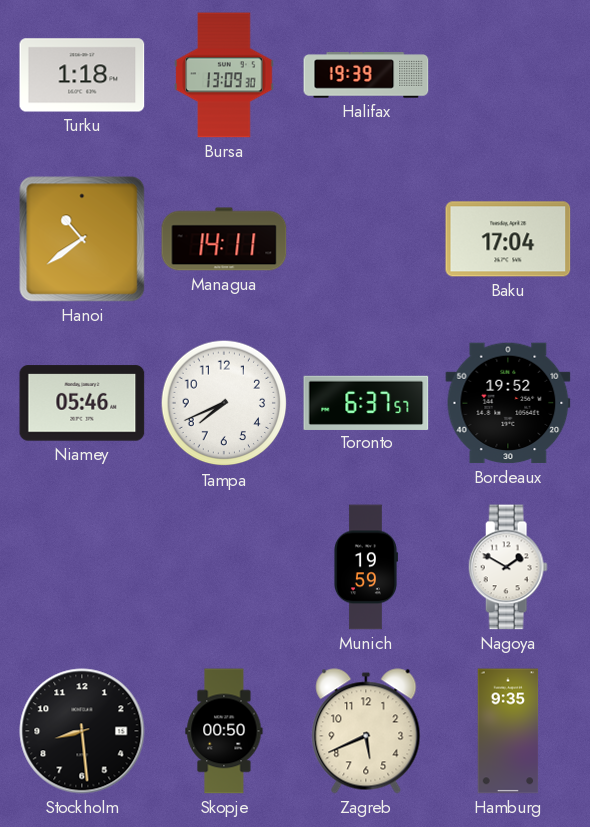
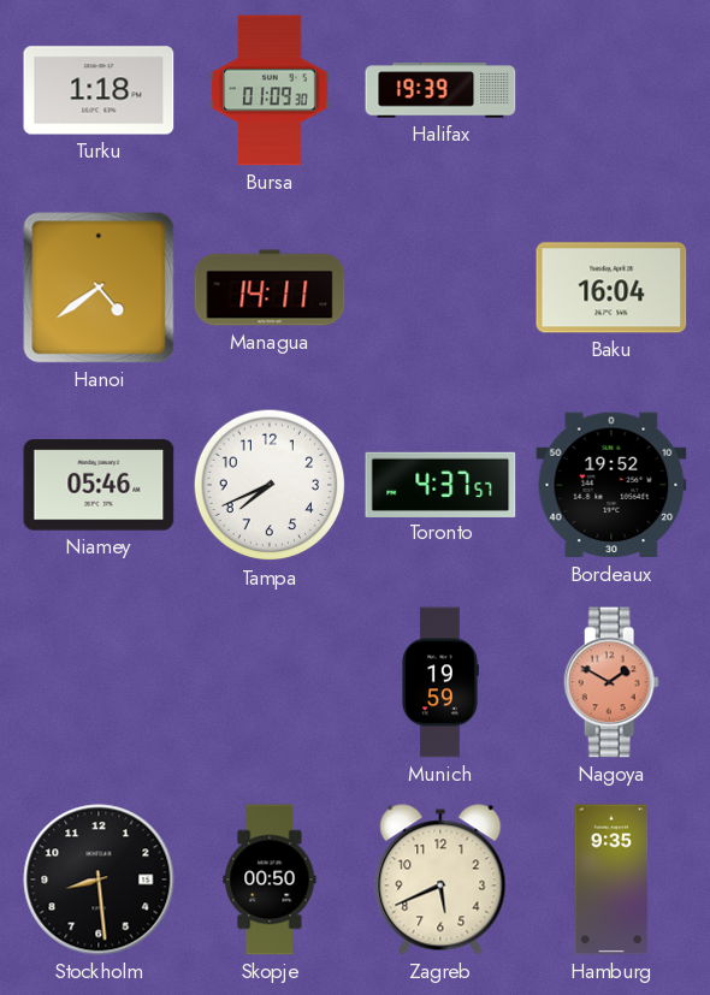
Bursa: 13:09 -> 01:09
Hanoi: 10:39 -> 4:39
Baku: 17:04 -> 16:04
Toronto: 6:37 -> 4:37
Nagoya dial: white -> salmon
